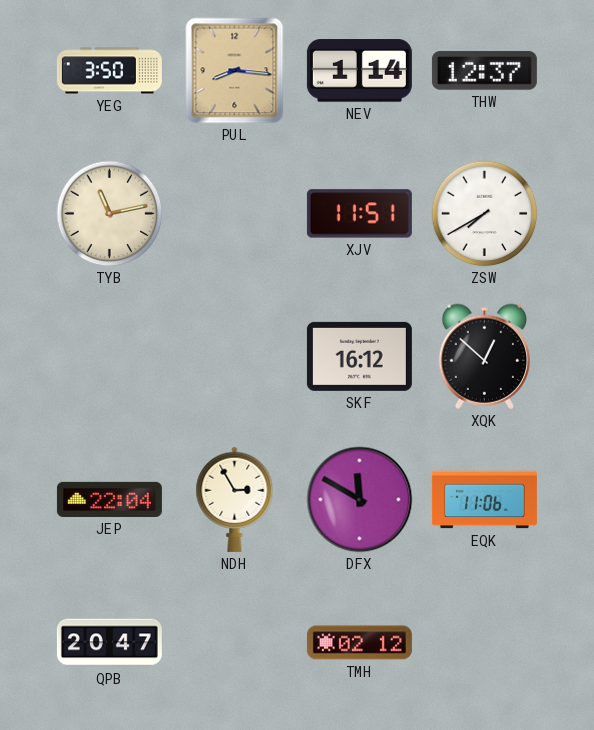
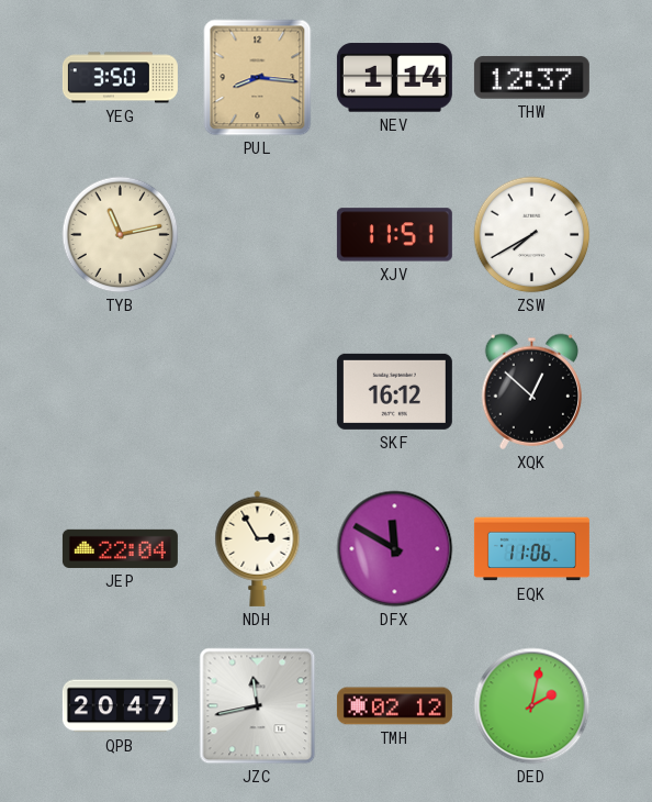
JZC: none -> 11:43
DED: none -> 2:02
